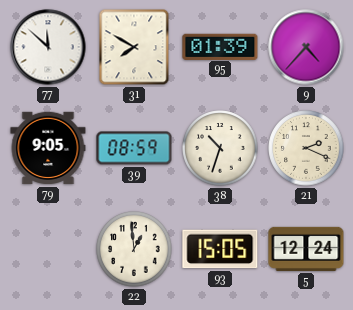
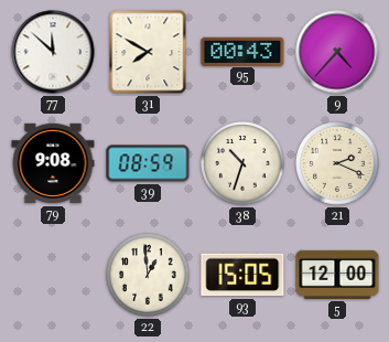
95: 01:39 -> 00:43
79: 9:05 -> 9:08
5: 12:24 -> 12:00
